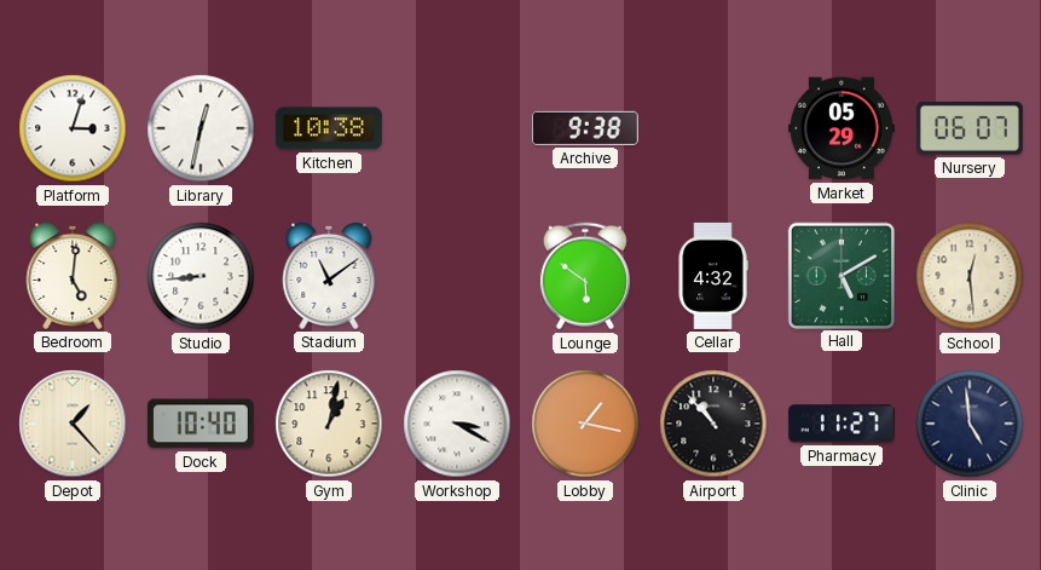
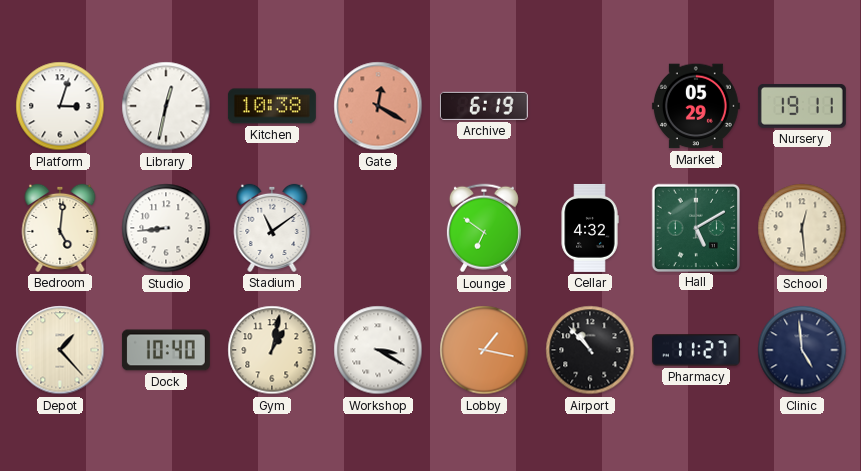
Gate: none -> 12:20
Archive: 9:38 -> 6:19
Nursery: 06:07 -> 19:11
Lounge: 5:51 -> 6:51
